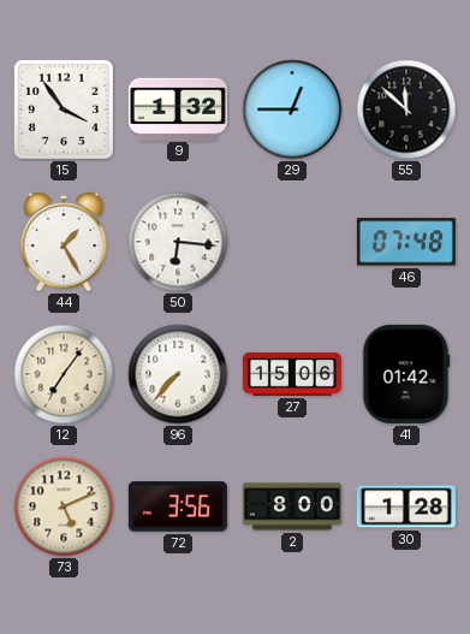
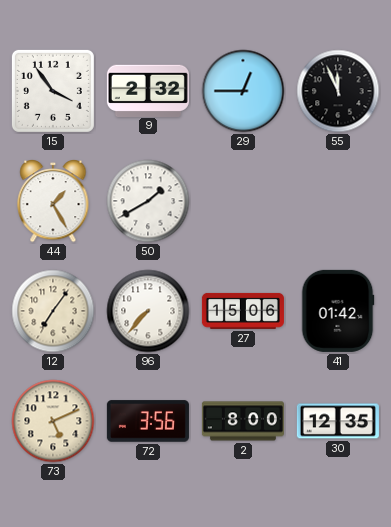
9: 1:32 -> 2:32
55: 11:52 -> 11:56
50: 6:16 -> 1:40
46: 07:48 -> none
30: 1:28 -> 12:35
